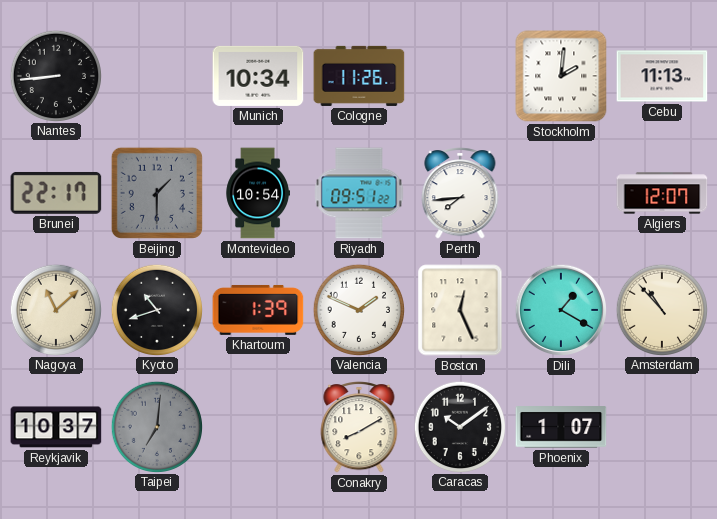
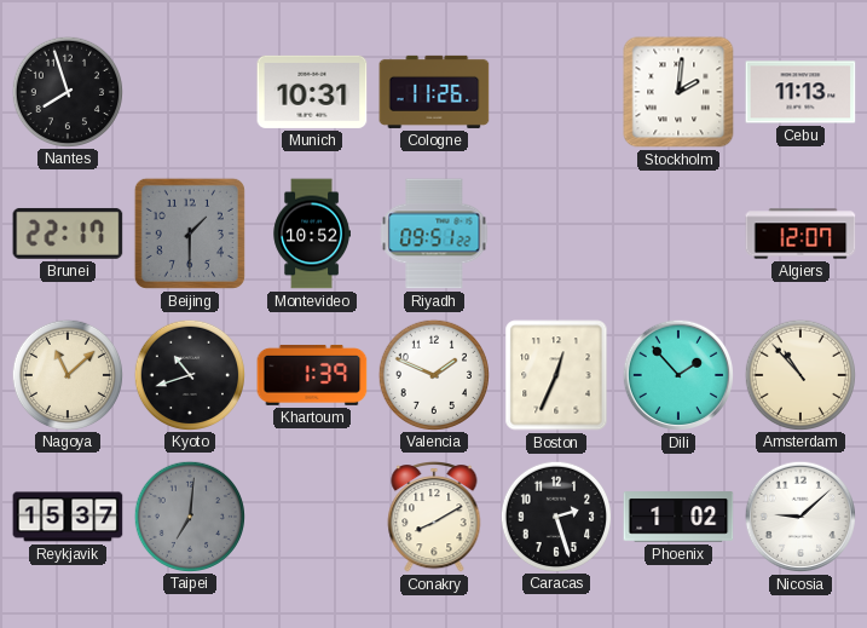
Nantes: 8:44 -> 7:57
Munich: 10:34 -> 10:31
Montevideo: 10:54 -> 10:52
Perth: 7:44 -> none
Boston: 12:26 -> 12:34
Dili: 1:20 -> 1:53
Reykjavik: 10:37 -> 15:37
Caracas: 10:09 -> 2:27
Phoenix: 1:07 -> 1:02
Nicosia: none -> 9:08
